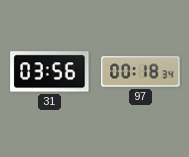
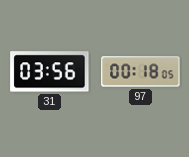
97: 00:18:34 -> 00:18:05
